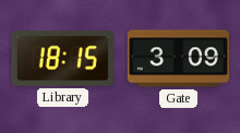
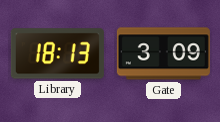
Library: 18:15 -> 18:13
